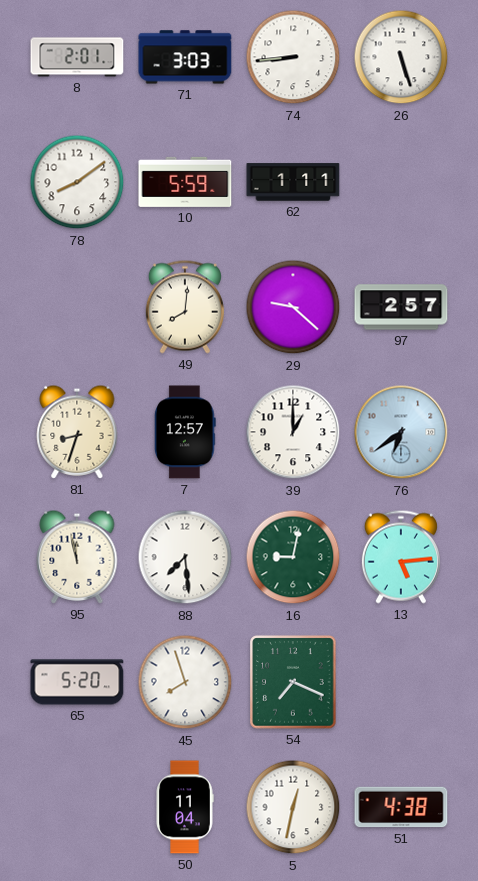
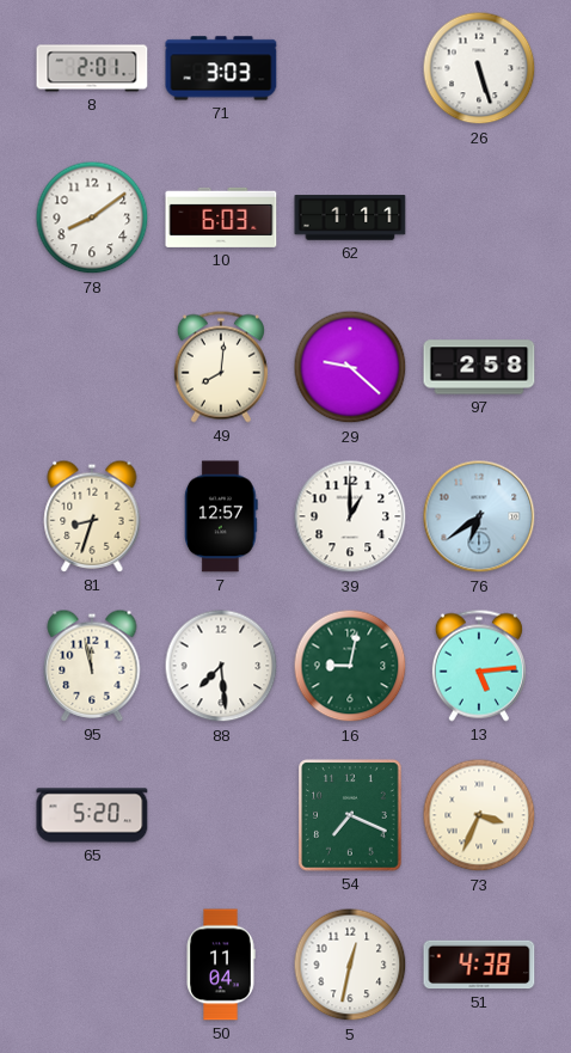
74: 8:44 -> none
10: 5:59 -> 6:03
97: 2:57 -> 2:58
45: 7:57 -> none
73: none -> 3:34
